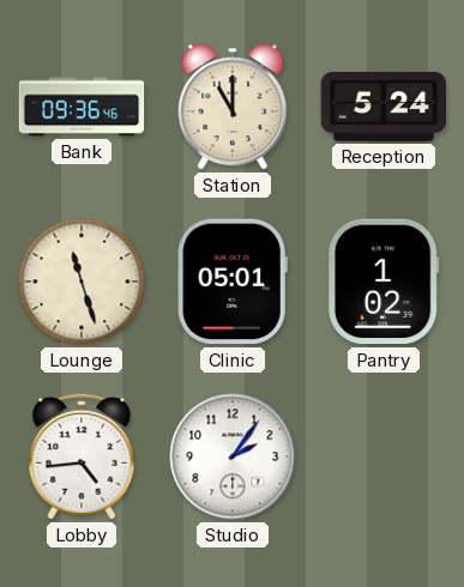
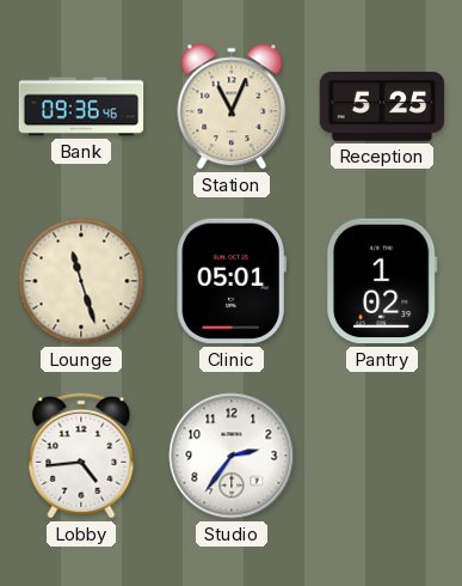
Station: 11:00 -> 11:04
Reception: 5:24 -> 5:25
Studio: 2:06 -> 2:36
